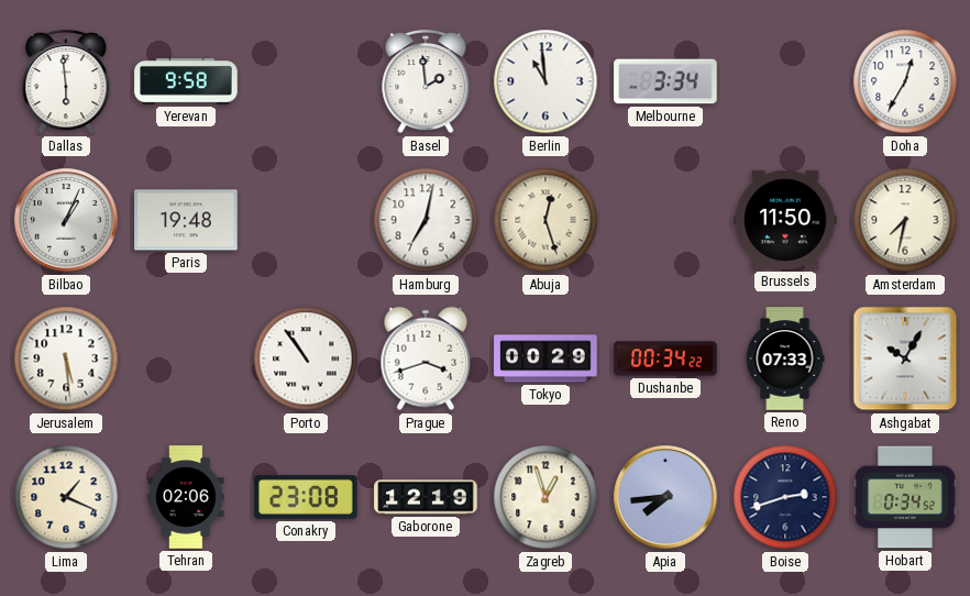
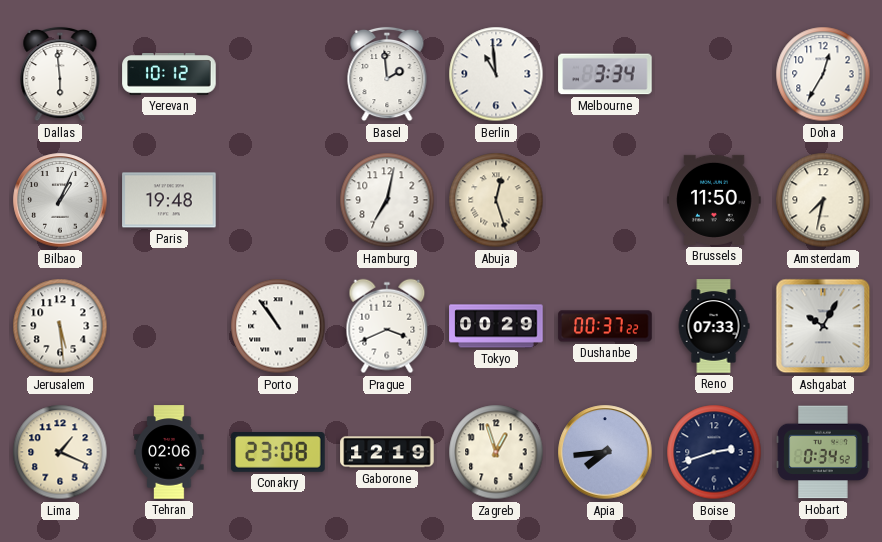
Yerevan: 9:58 -> 10:12
Prague: 3:42 -> 3:41
Dushanbe: 00:34 -> 00:37
